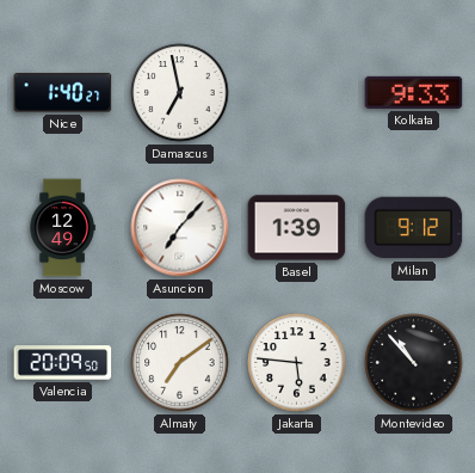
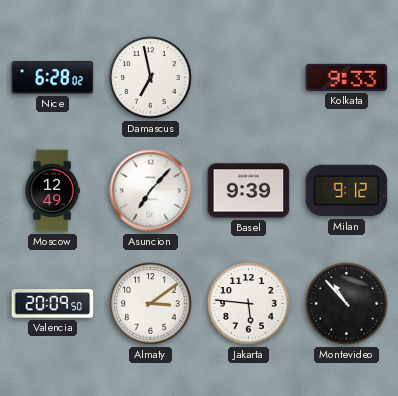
Nice: 1:40 -> 6:28
Basel: 1:39 -> 9:39
Almaty: 7:09 -> 3:09
